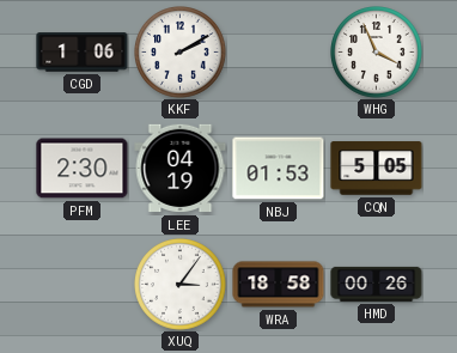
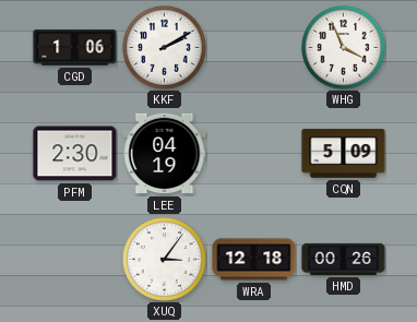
NBJ: 01:53 -> none
CQN: 5:05 -> 5:09
WRA: 18:58 -> 12:18
